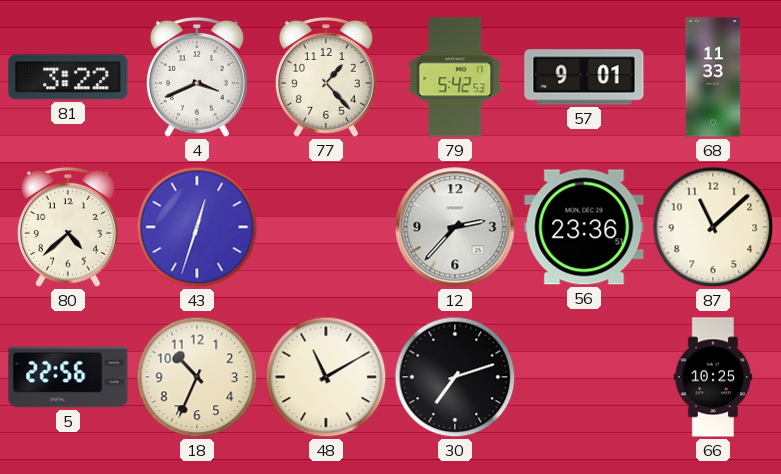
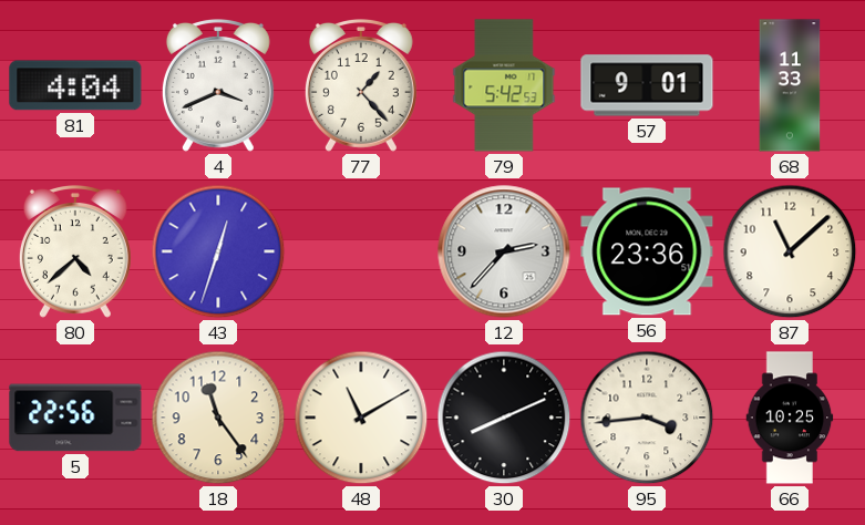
81: 3:22 -> 4:04
18: 10:34 -> 11:24
30: 7:12 -> 8:11
95: none -> 3:44
